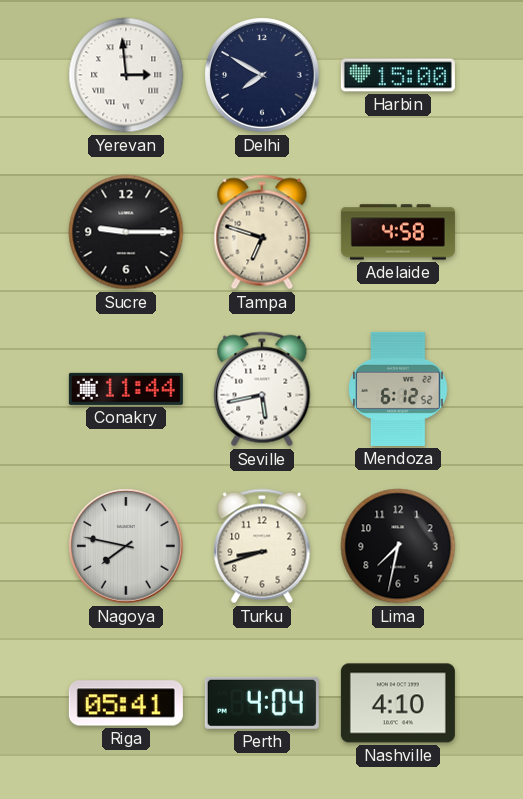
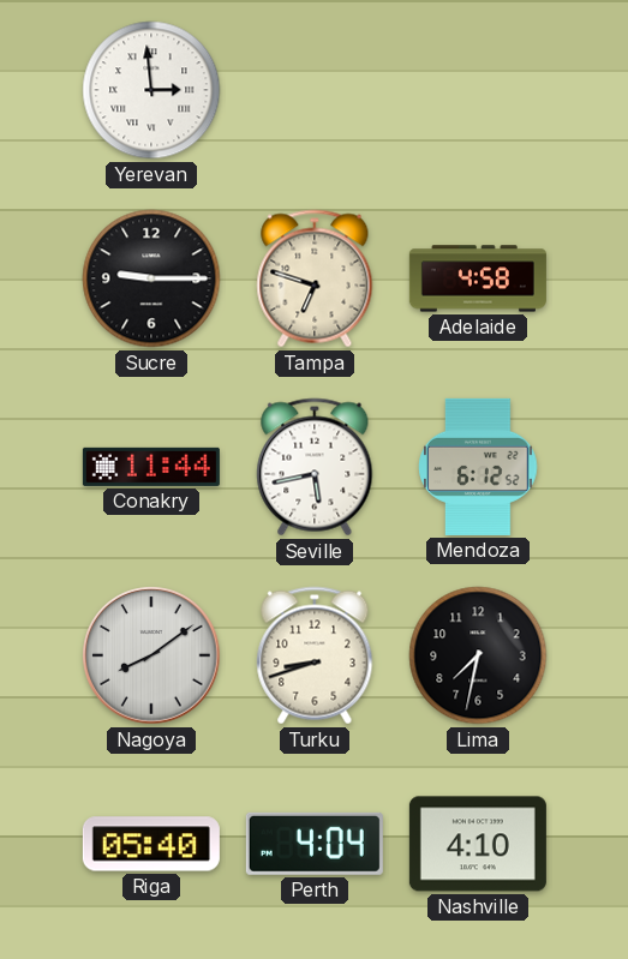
Delhi: 7:50 -> none
Harbin: 15:00 -> none
Nagoya: 7:47 -> 8:09
Riga: 05:41 -> 05:40
